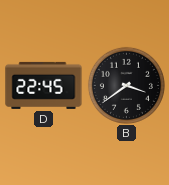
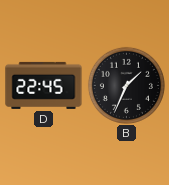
B: 3:39 -> 1:34
